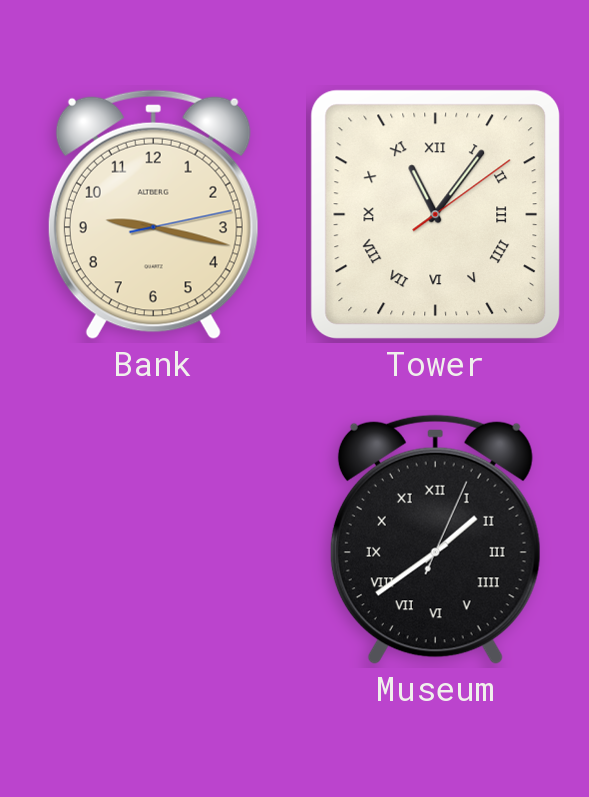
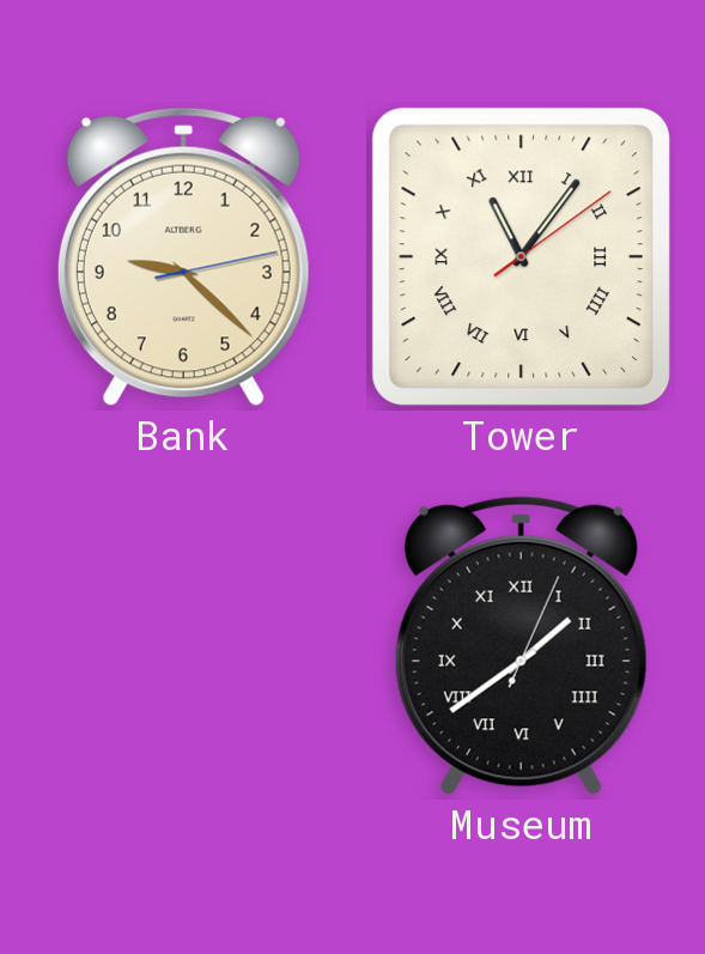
Bank: 9:17 -> 9:22
